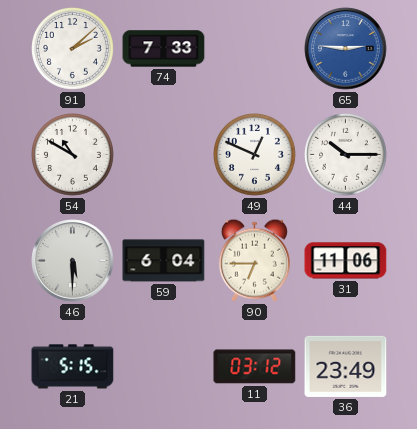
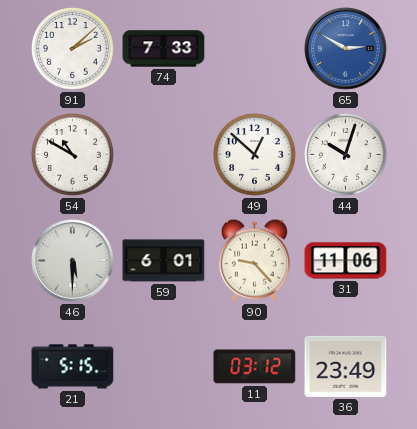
65: 2:46 -> 2:50
49: 12:49 -> 12:52
44: 10:15 -> 10:03
59: 6:04 -> 6:01
90: 6:45 -> 9:23
